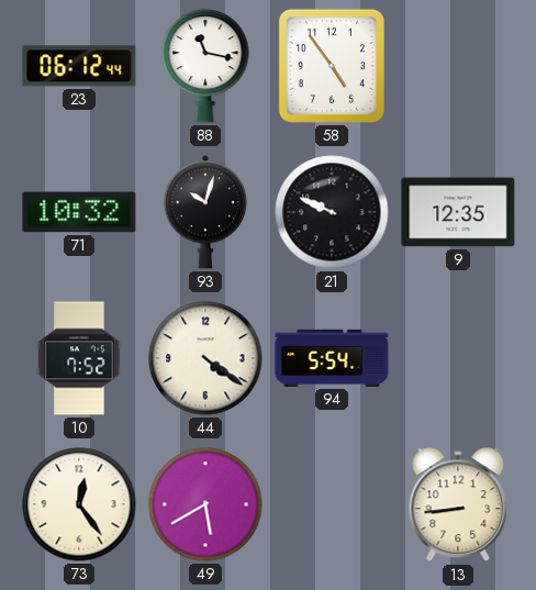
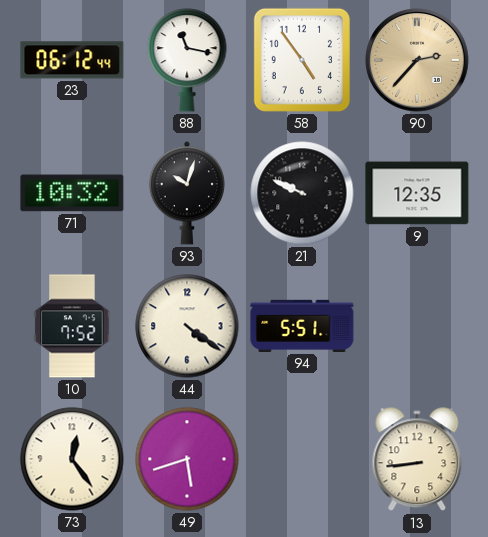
90: none -> 2:37
94: 5:54 -> 5:51
49: 5:40 -> 5:42
